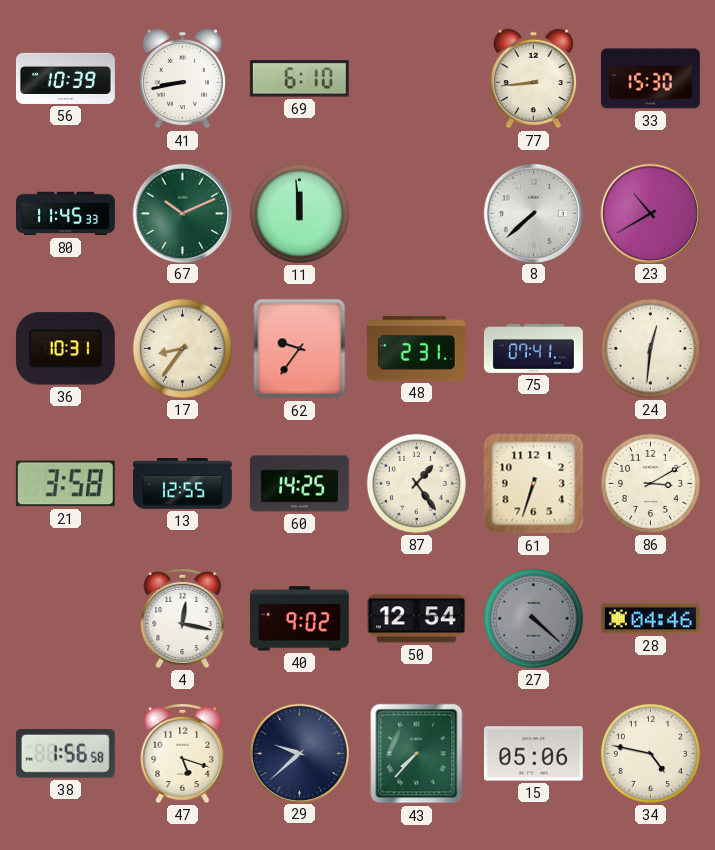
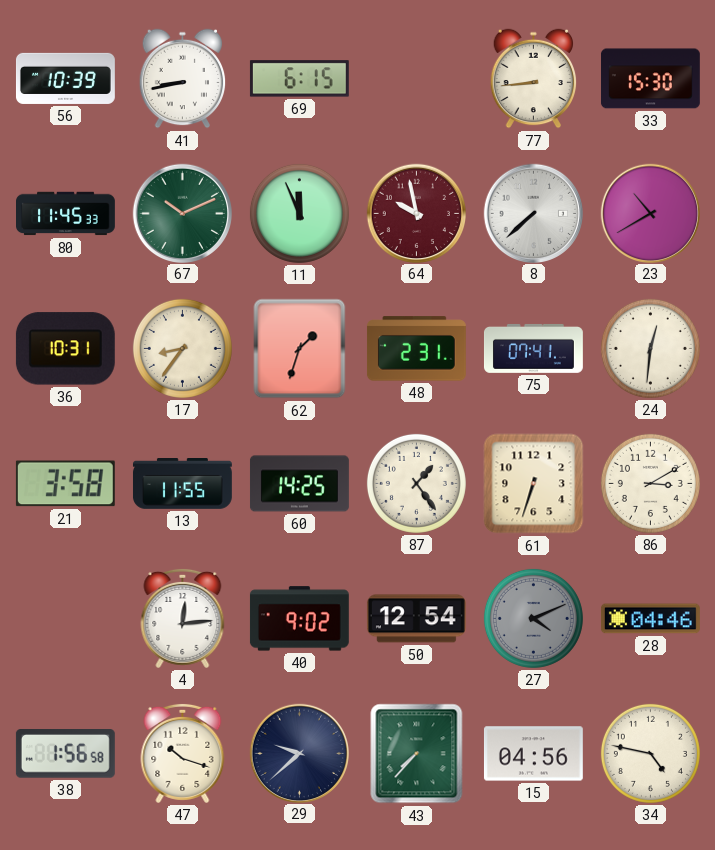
69: 6:10 -> 6:15
11: 11:59 -> 11:56
64: none -> 9:58
62: 9:36 -> 1:33
13: 12:55 -> 11:55
4: 12:17 -> 12:14
27: 4:22 -> 4:11
47: 5:18 -> 10:18
15: 05:06 -> 04:56
